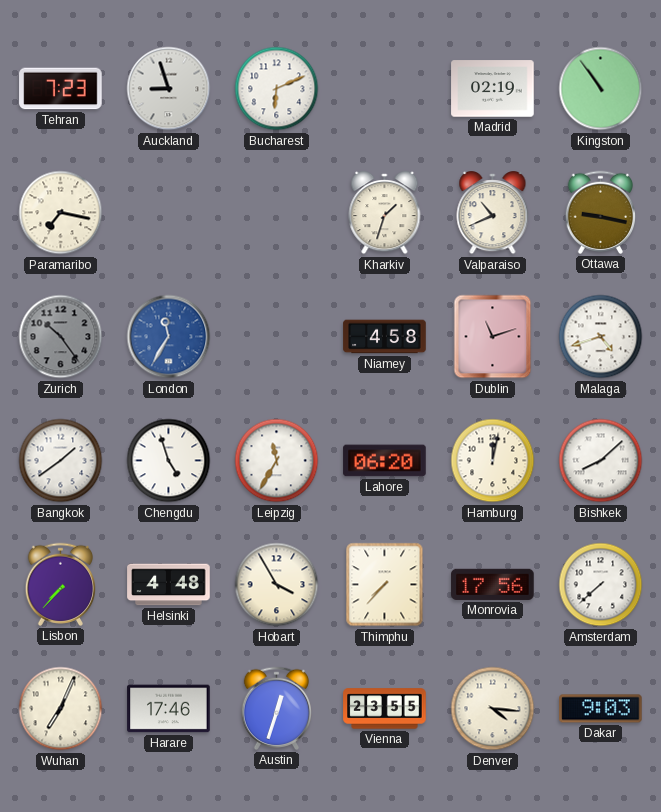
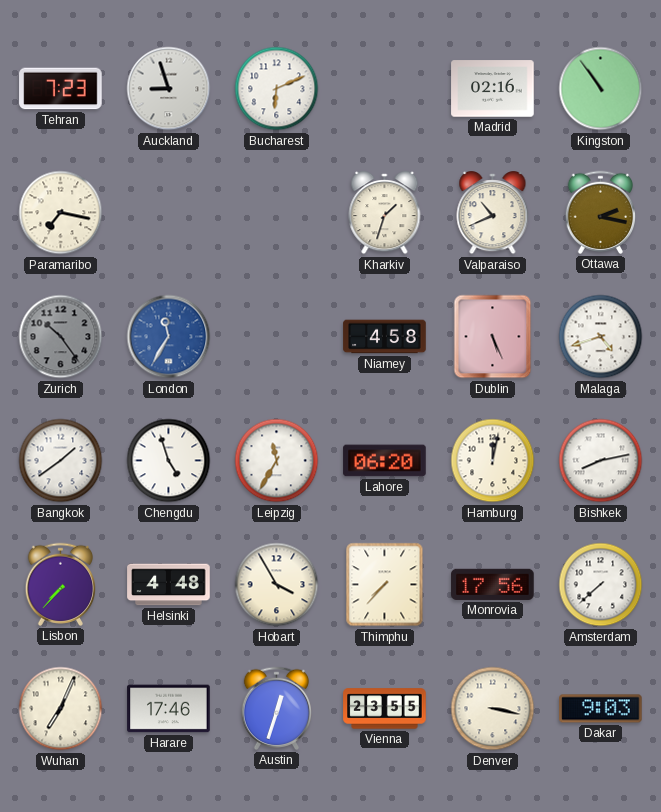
Madrid: 02:19 -> 02:16
Ottawa: 9:17 -> 2:17
Dublin: 11:12 -> 5:26
Bishkek: 8:08 -> 8:13
Denver: 4:16 -> 3:17
